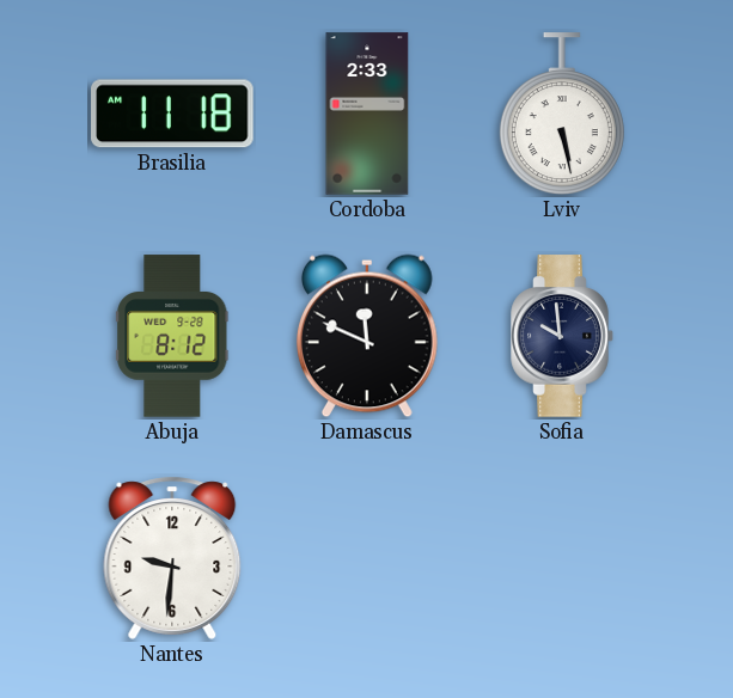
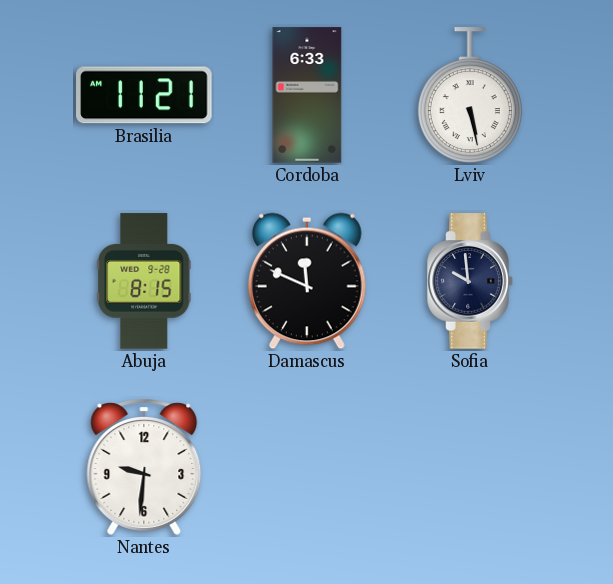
Brasilia: 11:18 -> 11:21
Cordoba: 2:33 -> 6:33
Abuja: 8:12 -> 8:15
